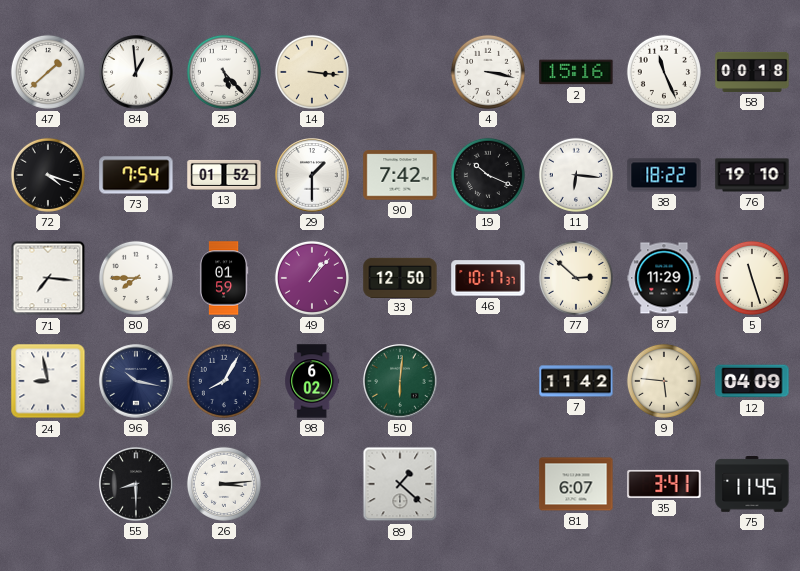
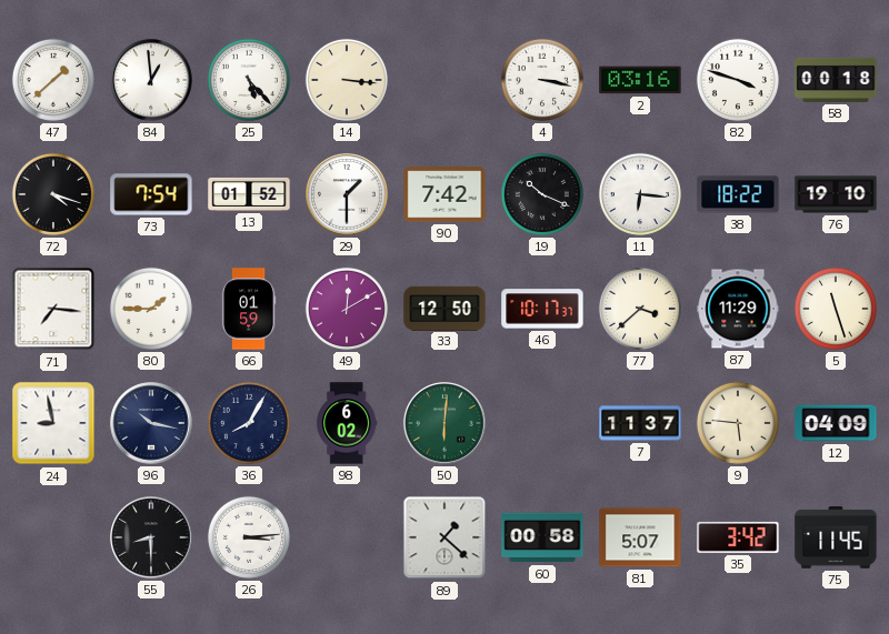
2: 15:16 -> 03:16
82: 11:26 -> 3:48
80: 7:45 -> 1:45
49: 1:07 -> 12:10
77: 2:52 -> 3:38
7: 11:42 -> 11:37
60: none -> 00:58
81: 6:07 -> 5:07
35: 3:41 -> 3:42
